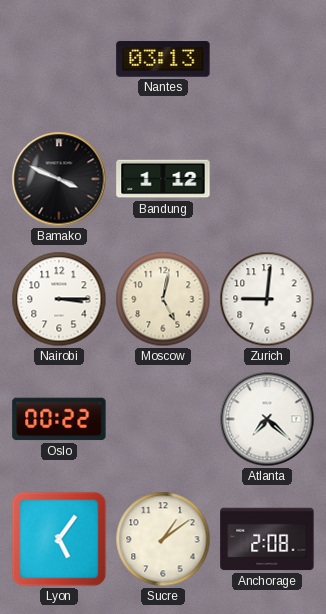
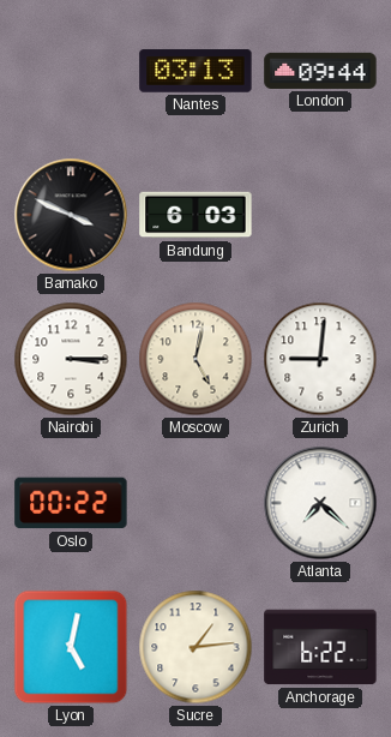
London: none -> 09:44
Bandung: 1:12 -> 6:03
Lyon: 5:06 -> 5:02
Sucre: 1:09 -> 1:14
Anchorage: 2:08 -> 6:22
